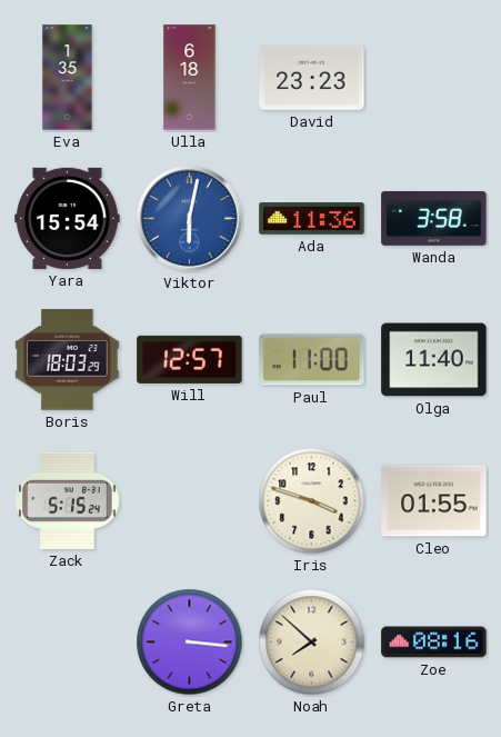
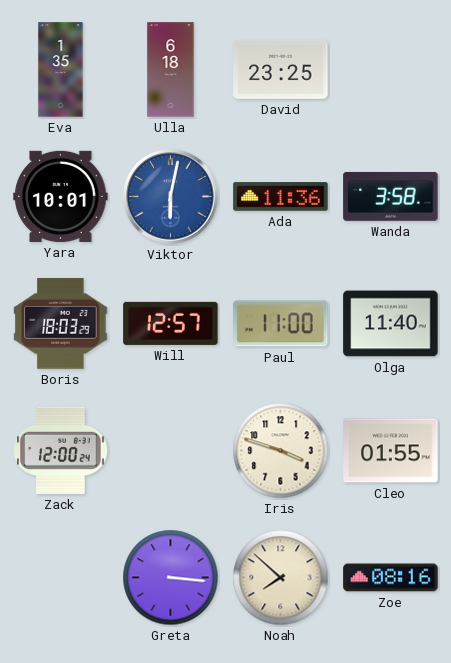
David: 23:23 -> 23:25
Yara: 15:54 -> 10:01
Zack: 5:15 -> 12:00
